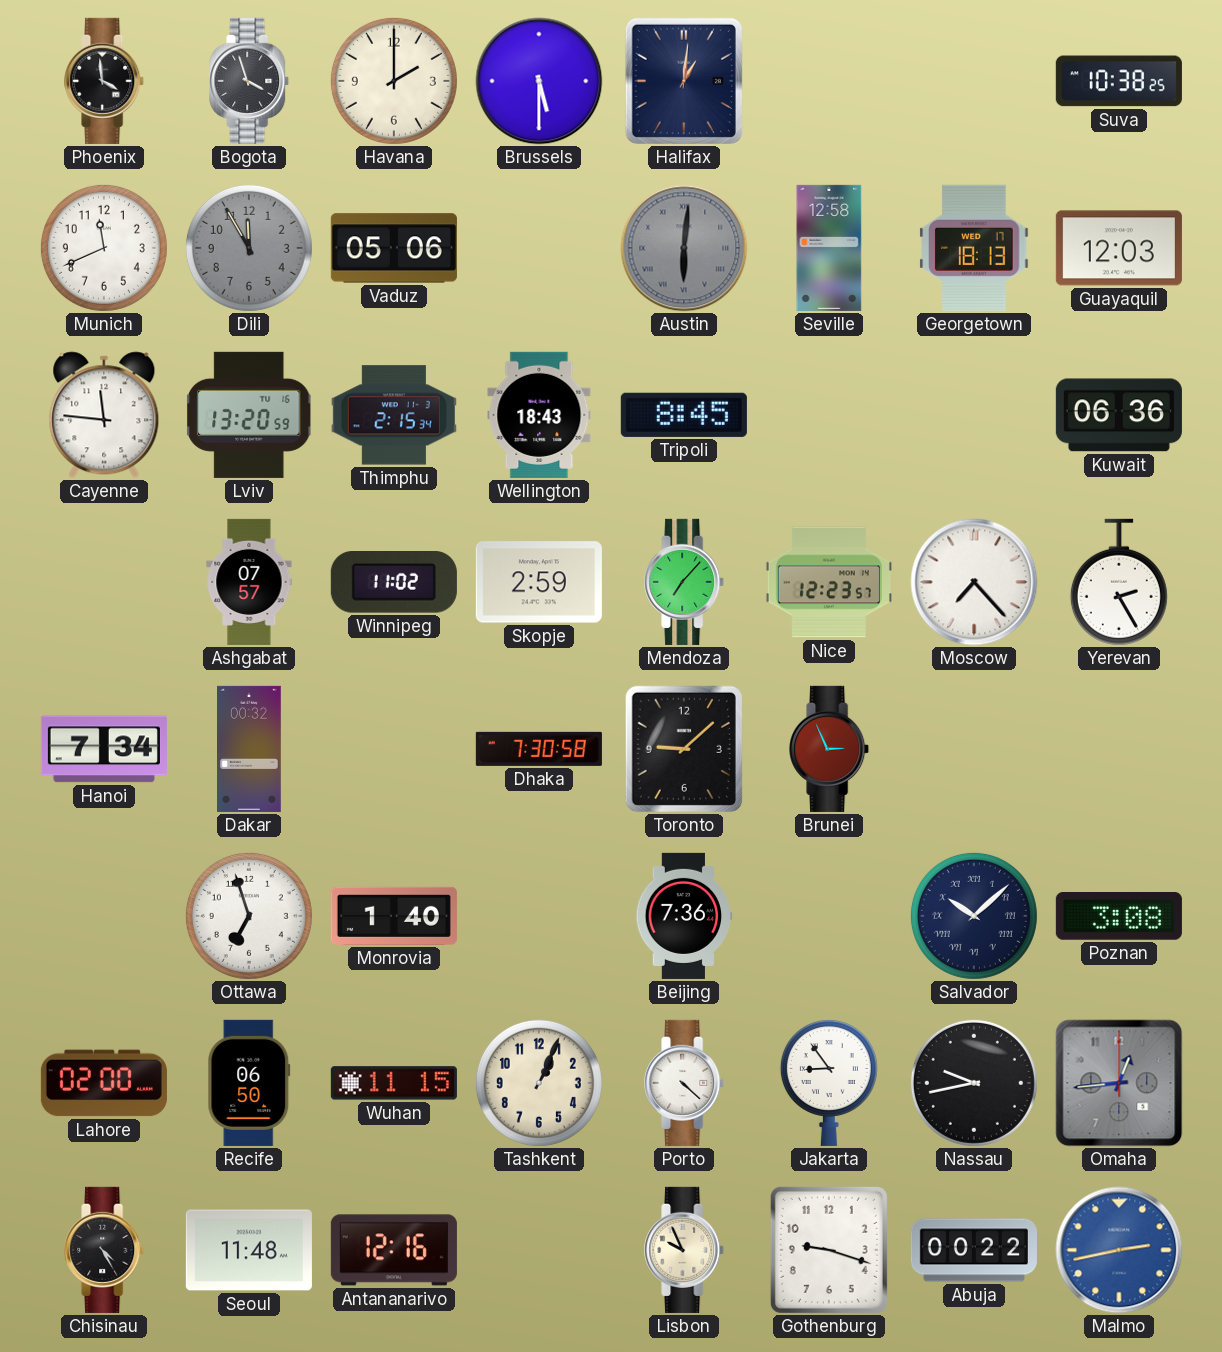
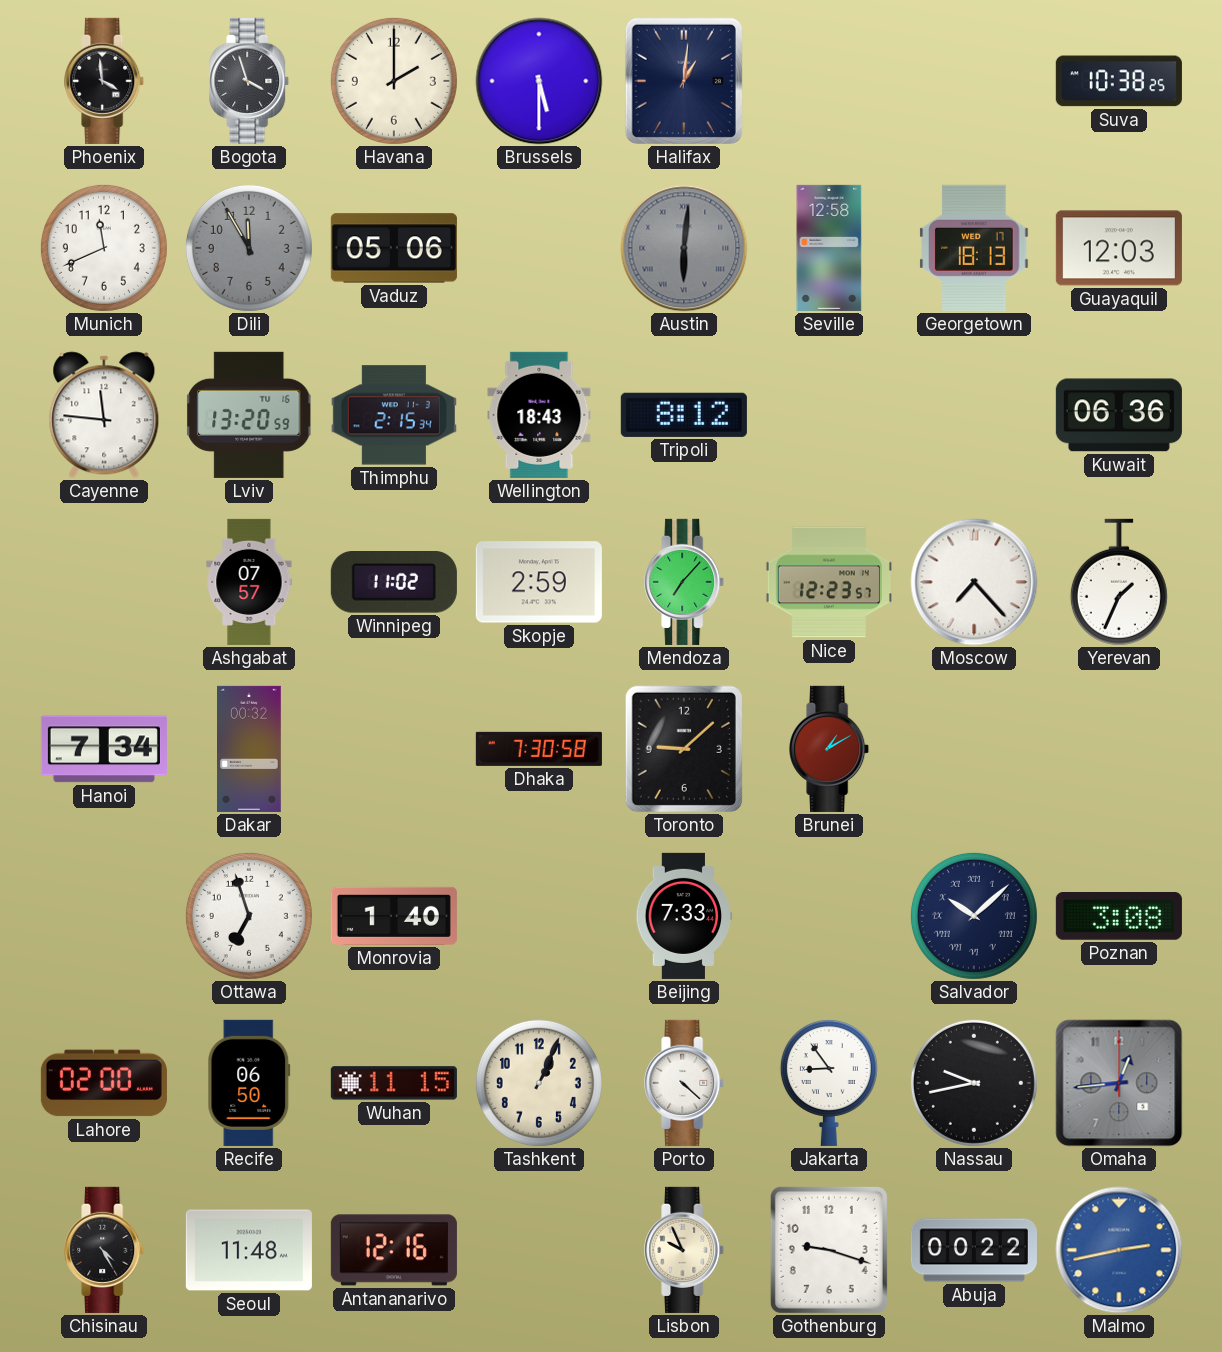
Tripoli: 8:45 -> 8:12
Yerevan: 2:25 -> 1:34
Brunei: 2:56 -> 1:10
Beijing: 7:36 -> 7:33
